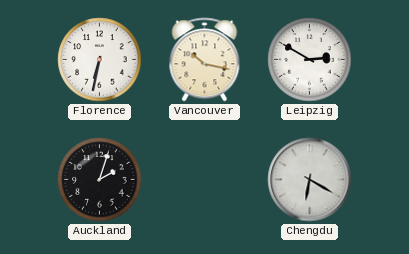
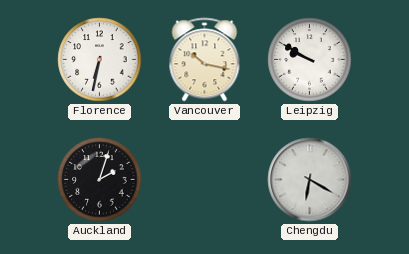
Leipzig: 2:50 -> 9:50
